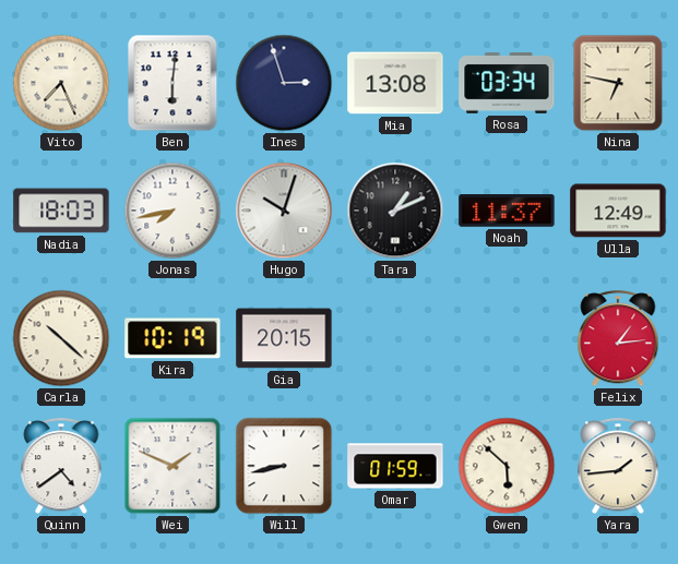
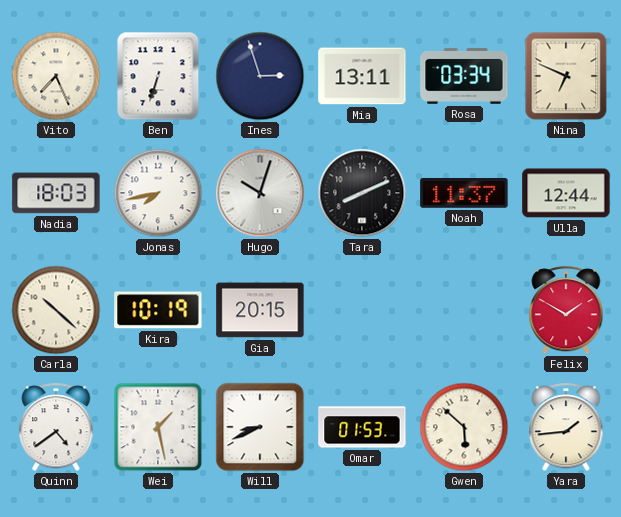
Ben: 6:01 -> 6:33
Mia: 13:08 -> 13:11
Nina: 6:47 -> 6:49
Tara: 1:11 -> 8:11
Ulla: 12:49 -> 12:44
Felix: 1:14 -> 1:50
Wei: 1:49 -> 1:28
Will: 8:43 -> 8:41
Omar: 01:59 -> 01:53
